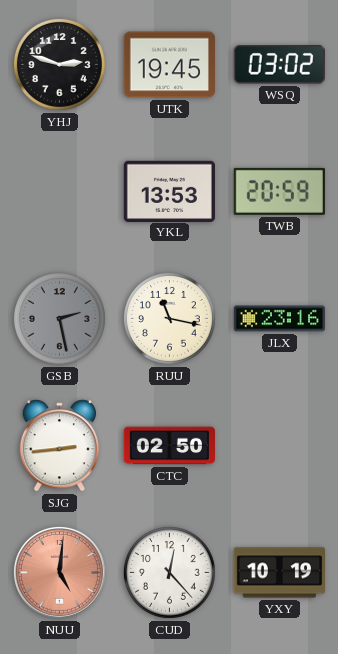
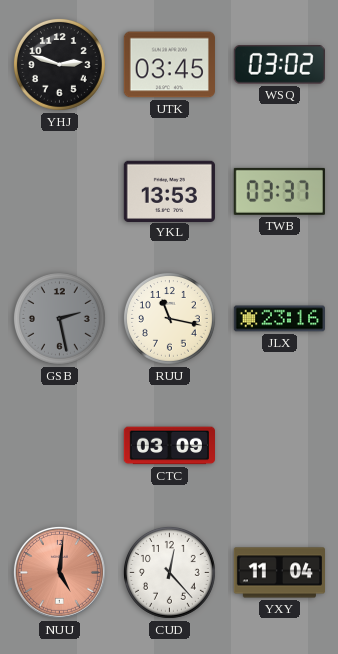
UTK: 19:45 -> 03:45
TWB: 20:59 -> 03:37
SJG: 2:44 -> none
CTC: 02:50 -> 03:09
YXY: 10:19 -> 11:04
